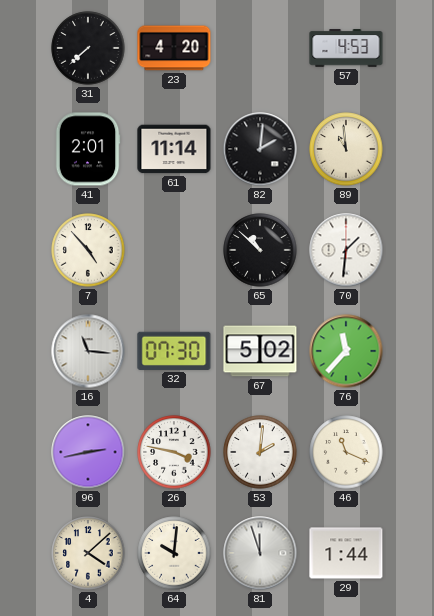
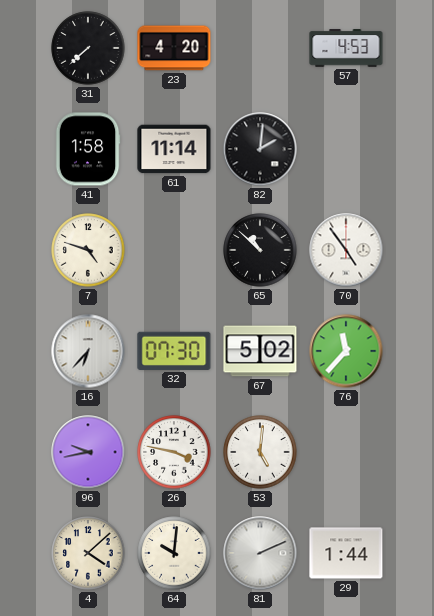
41: 2:01 -> 1:58
89: 10:59 -> none
7: 4:53 -> 4:48
70: 1:31 -> 4:54
16: 11:16 -> 6:37
96: 2:43 -> 9:43
53: 2:01 -> 5:01
46: 11:19 -> none
81: 11:57 -> 2:11
